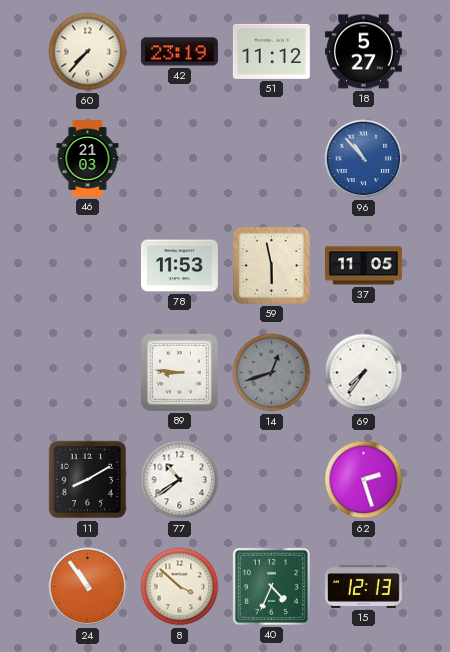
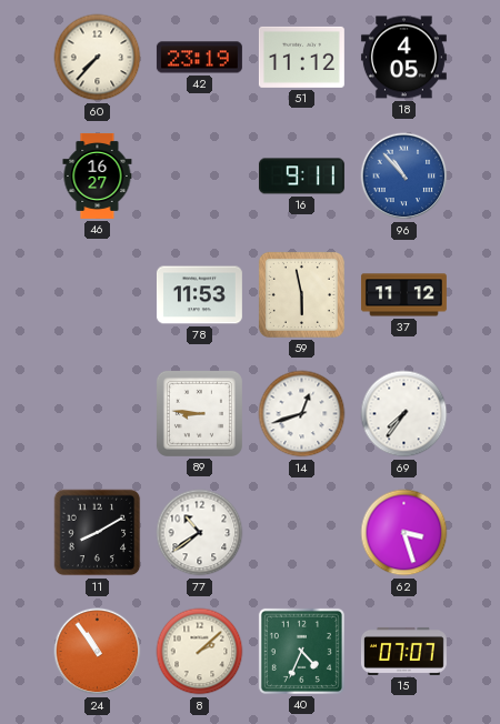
18: 5:27 -> 4:05
46: 21:03 -> 16:27
16: none -> 9:11
37: 11:05 -> 11:12
14 dial: grey -> white
62: 2:27 -> 3:27
8: 3:52 -> 2:08
15: 12:13 -> 07:07
